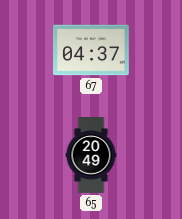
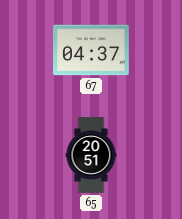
65: 20:49 -> 20:51
